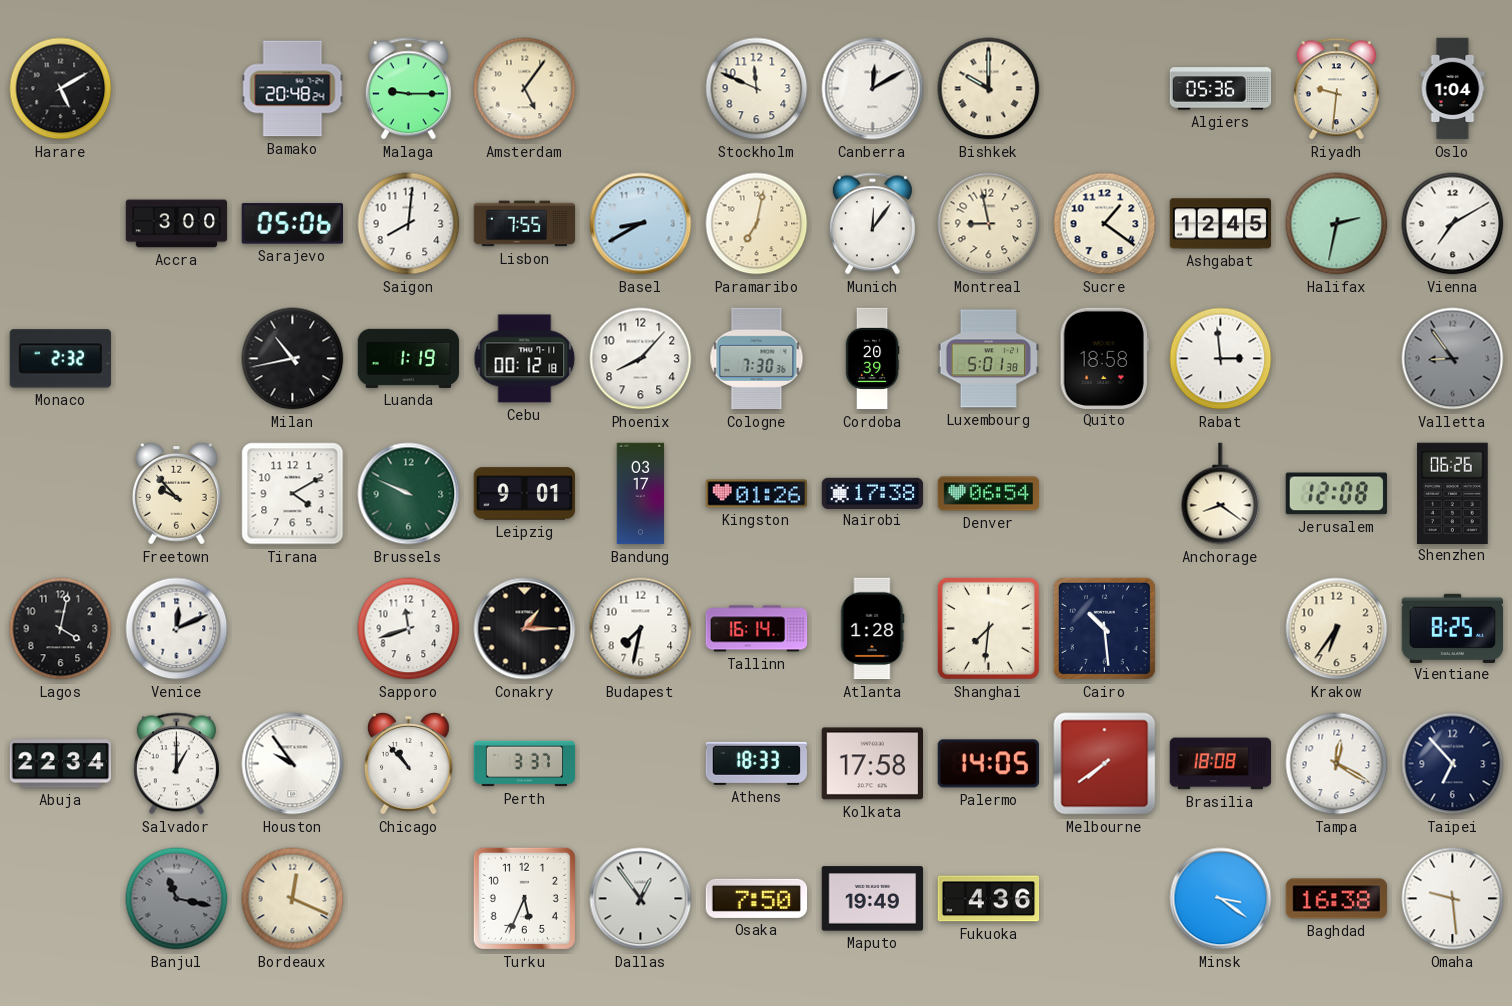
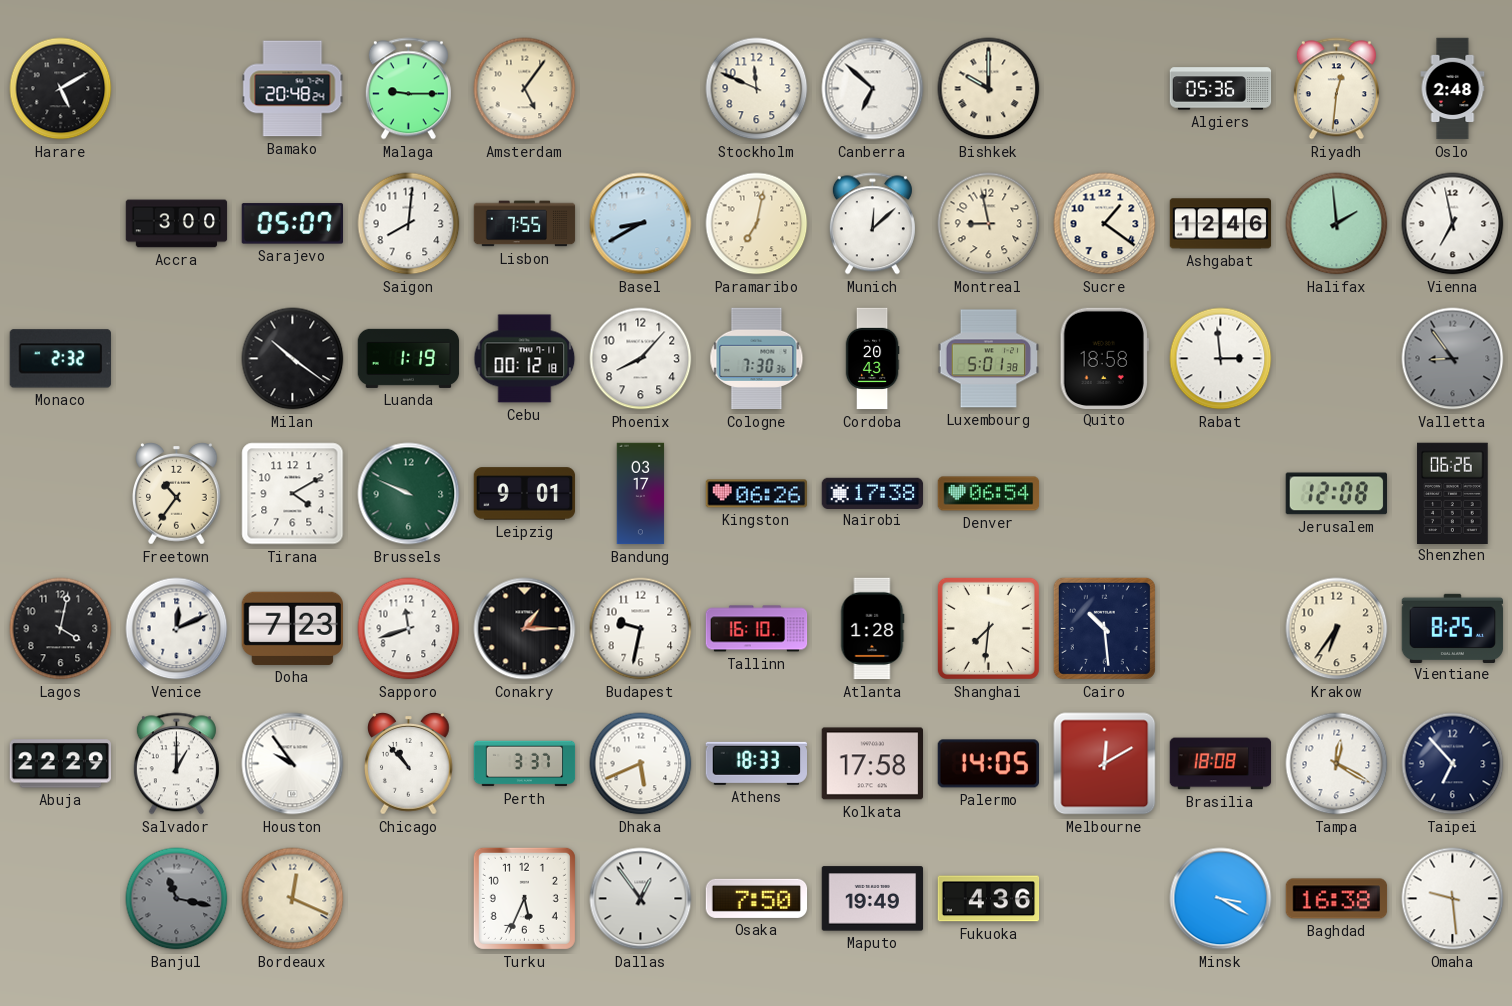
Canberra: 12:10 -> 6:52
Riyadh: 9:31 -> 12:31
Oslo: 1:04 -> 2:48
Sarajevo: 05:06 -> 05:07
Munich: 12:06 -> 12:08
Ashgabat: 12:45 -> 12:46
Halifax: 2:32 -> 1:59
Vienna: 7:10 -> 6:58
Milan: 10:43 -> 10:21
Cordoba: 20:39 -> 20:43
Freetown: 9:53 -> 10:36
Kingston: 01:26 -> 06:26
Anchorage: 8:21 -> none
Doha: none -> 7:23
Budapest: 7:32 -> 9:32
Tallinn: 16:14 -> 16:10
Abuja: 22:34 -> 22:29
Dhaka: none -> 5:41
Melbourne: 7:39 -> 12:10
Minsk: 3:21 -> 3:20
